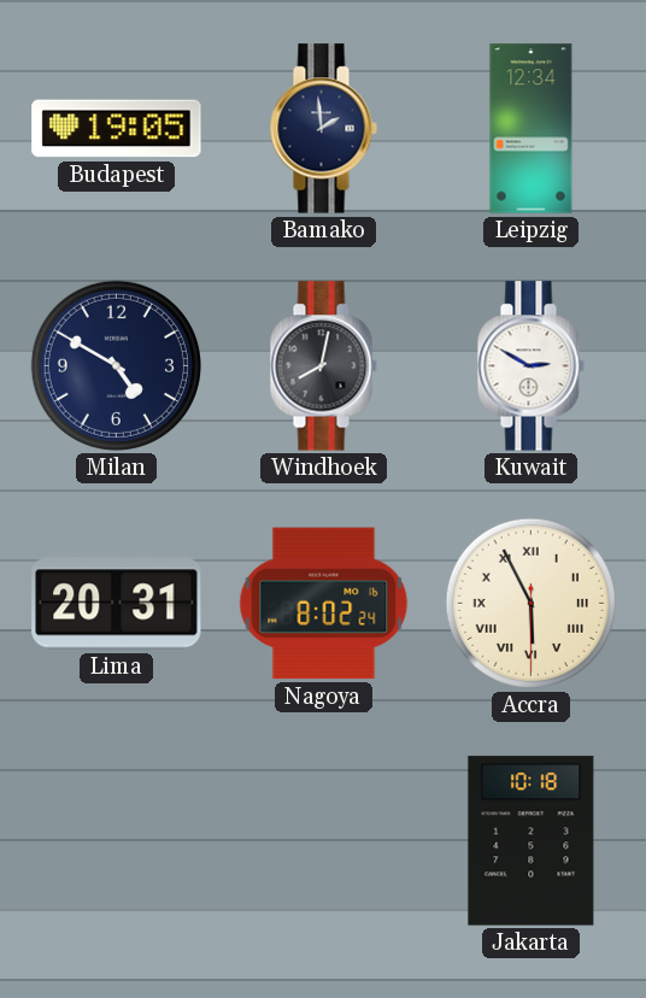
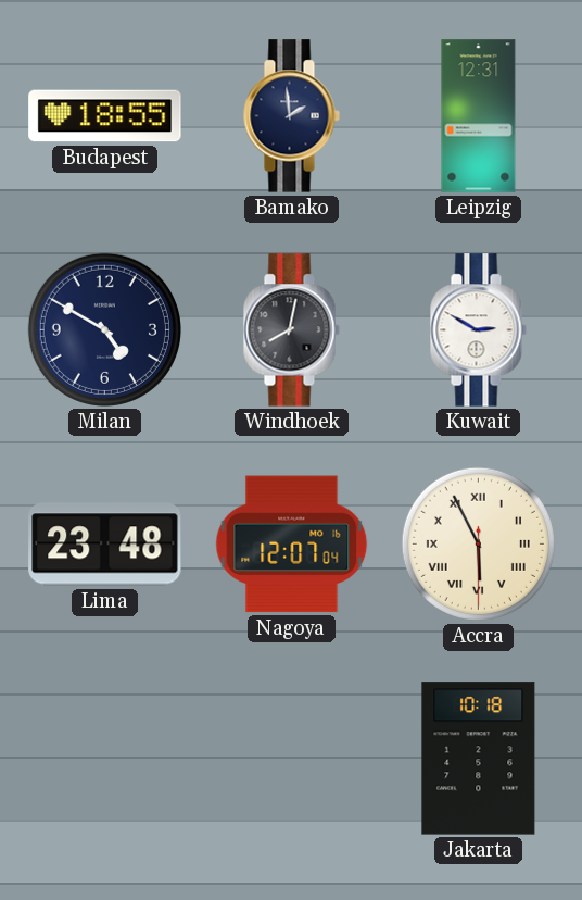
Budapest: 19:05 -> 18:55
Leipzig: 12:34 -> 12:31
Lima: 20:31 -> 23:48
Nagoya: 8:02 -> 12:07
